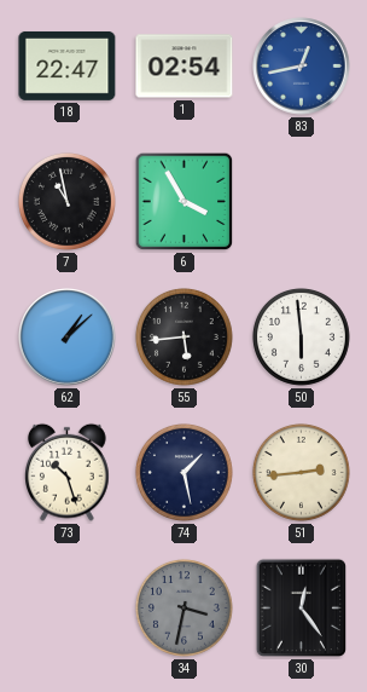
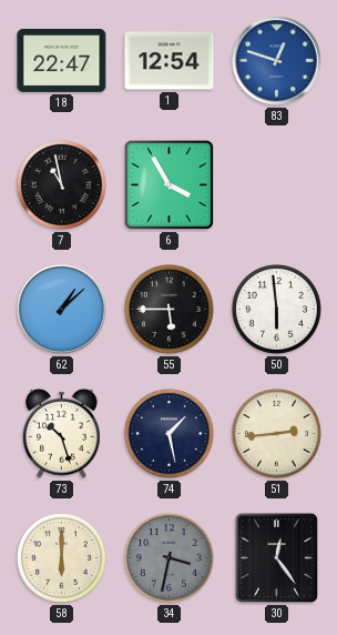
1: 02:54 -> 12:54
83: 12:43 -> 12:48
55: 5:44 -> 5:45
58: none -> 6:00
